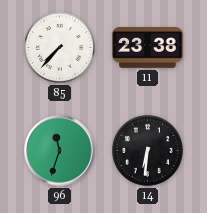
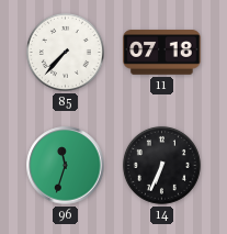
11: 23:38 -> 07:18
14: 6:31 -> 6:34
